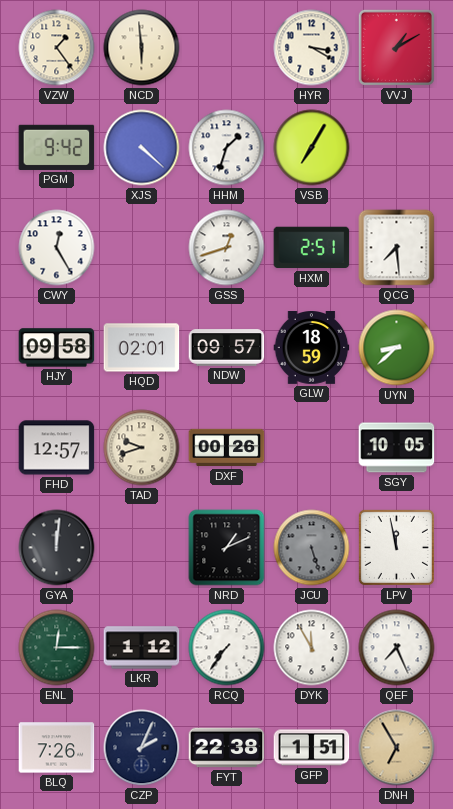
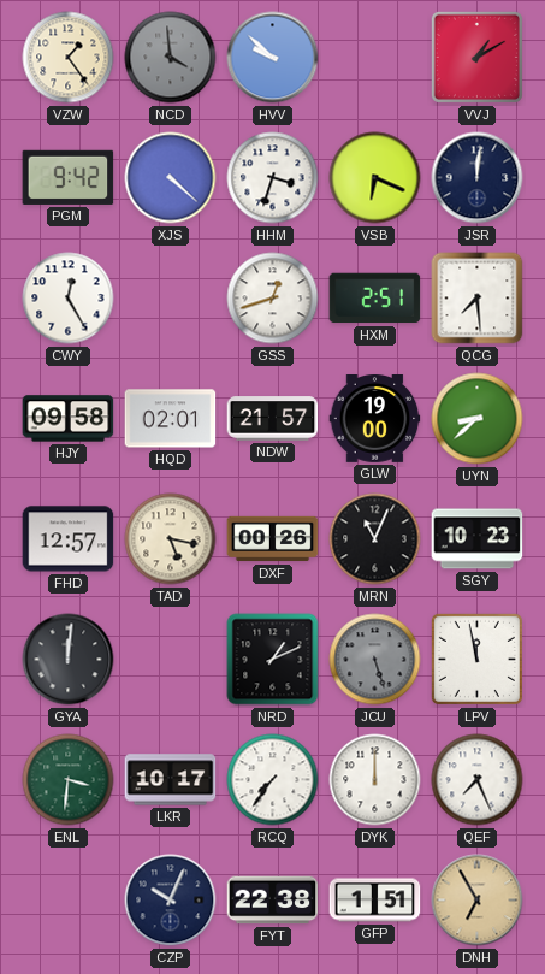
NCD: 5:59 -> 3:59
NCD dial: cream -> grey
HVV: none -> 9:52
HYR: 3:20 -> none
HHM: 1:33 -> 3:33
VSB: 7:05 -> 6:19
JSR: none -> 12:01
NDW: 09:57 -> 21:57
GLW: 18:59 -> 19:00
TAD: 9:42 -> 5:17
MRN: none -> 11:04
SGY: 10:05 -> 10:23
ENL: 12:15 -> 3:31
LKR: 1:12 -> 10:17
DYK: 11:55 -> 12:00
BLQ: 7:26 -> none
CZP: 2:04 -> 10:04
